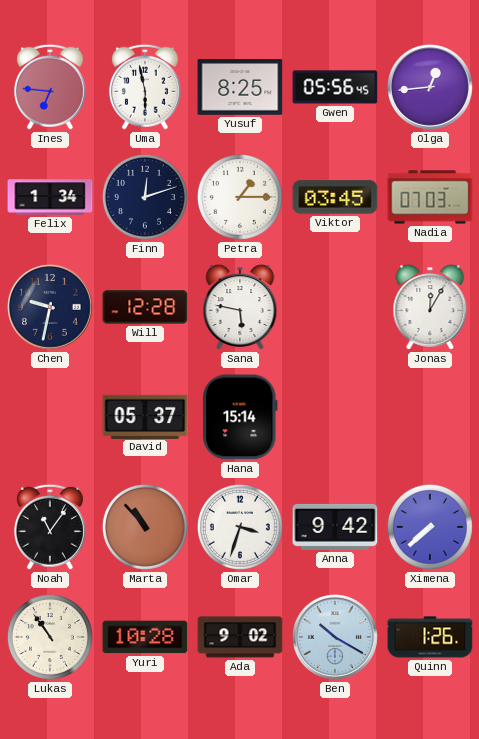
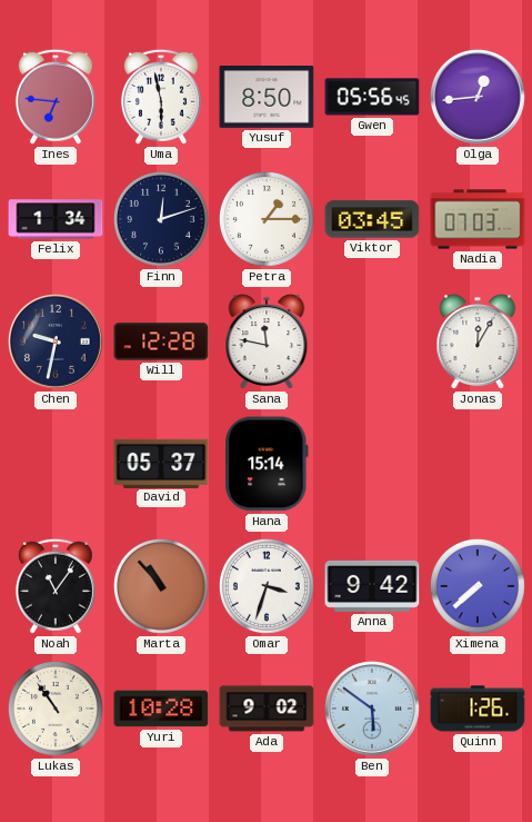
Yusuf: 8:25 -> 8:50
Sana: 5:47 -> 11:47
Ben: 10:20 -> 5:51
